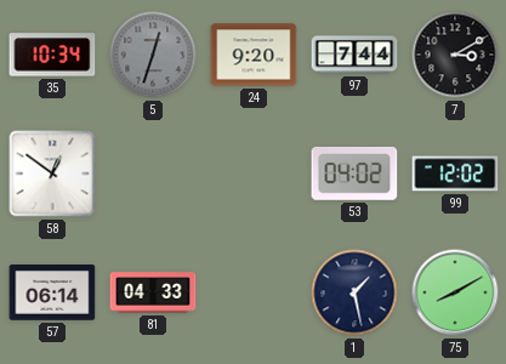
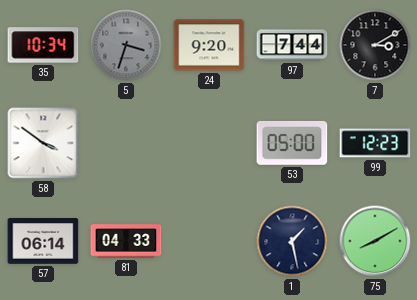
5: 12:33 -> 3:33
58: 12:51 -> 3:51
53: 04:02 -> 05:00
99: 12:02 -> 12:23
